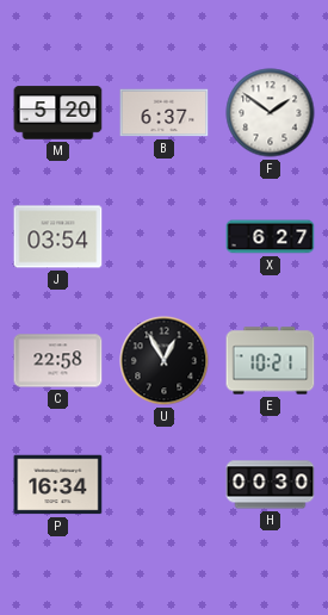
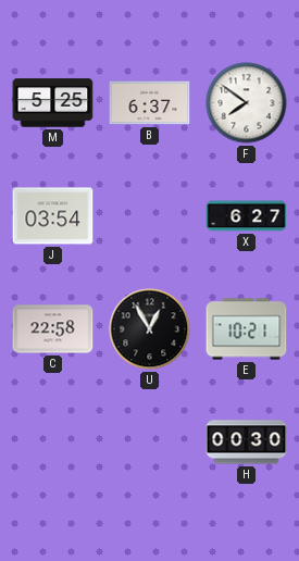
M: 5:20 -> 5:25
F: 1:51 -> 7:51
P: 16:34 -> none
